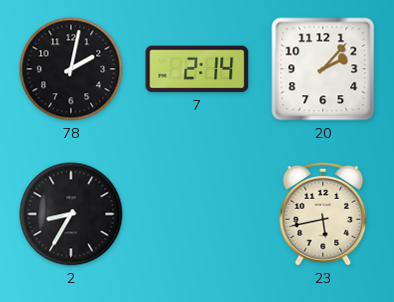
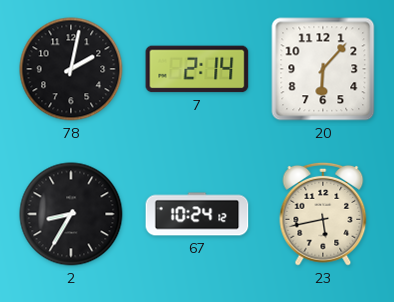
20: 2:07 -> 6:07
67: none -> 10:24
